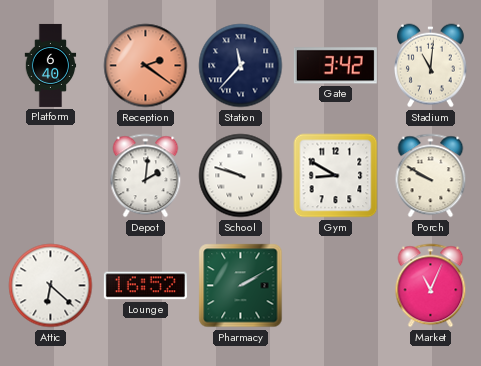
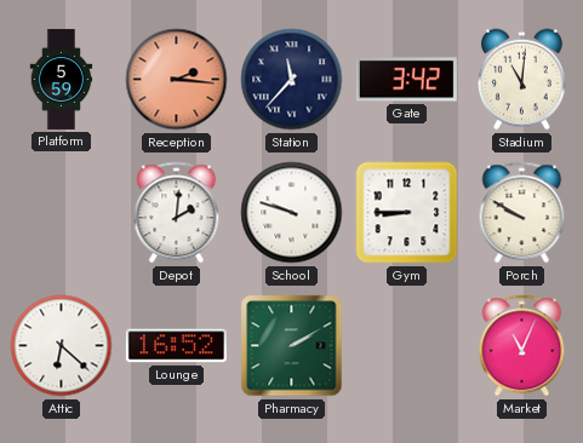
Platform: 6:40 -> 5:59
Reception: 2:21 -> 2:16
Gym: 8:50 -> 8:45
